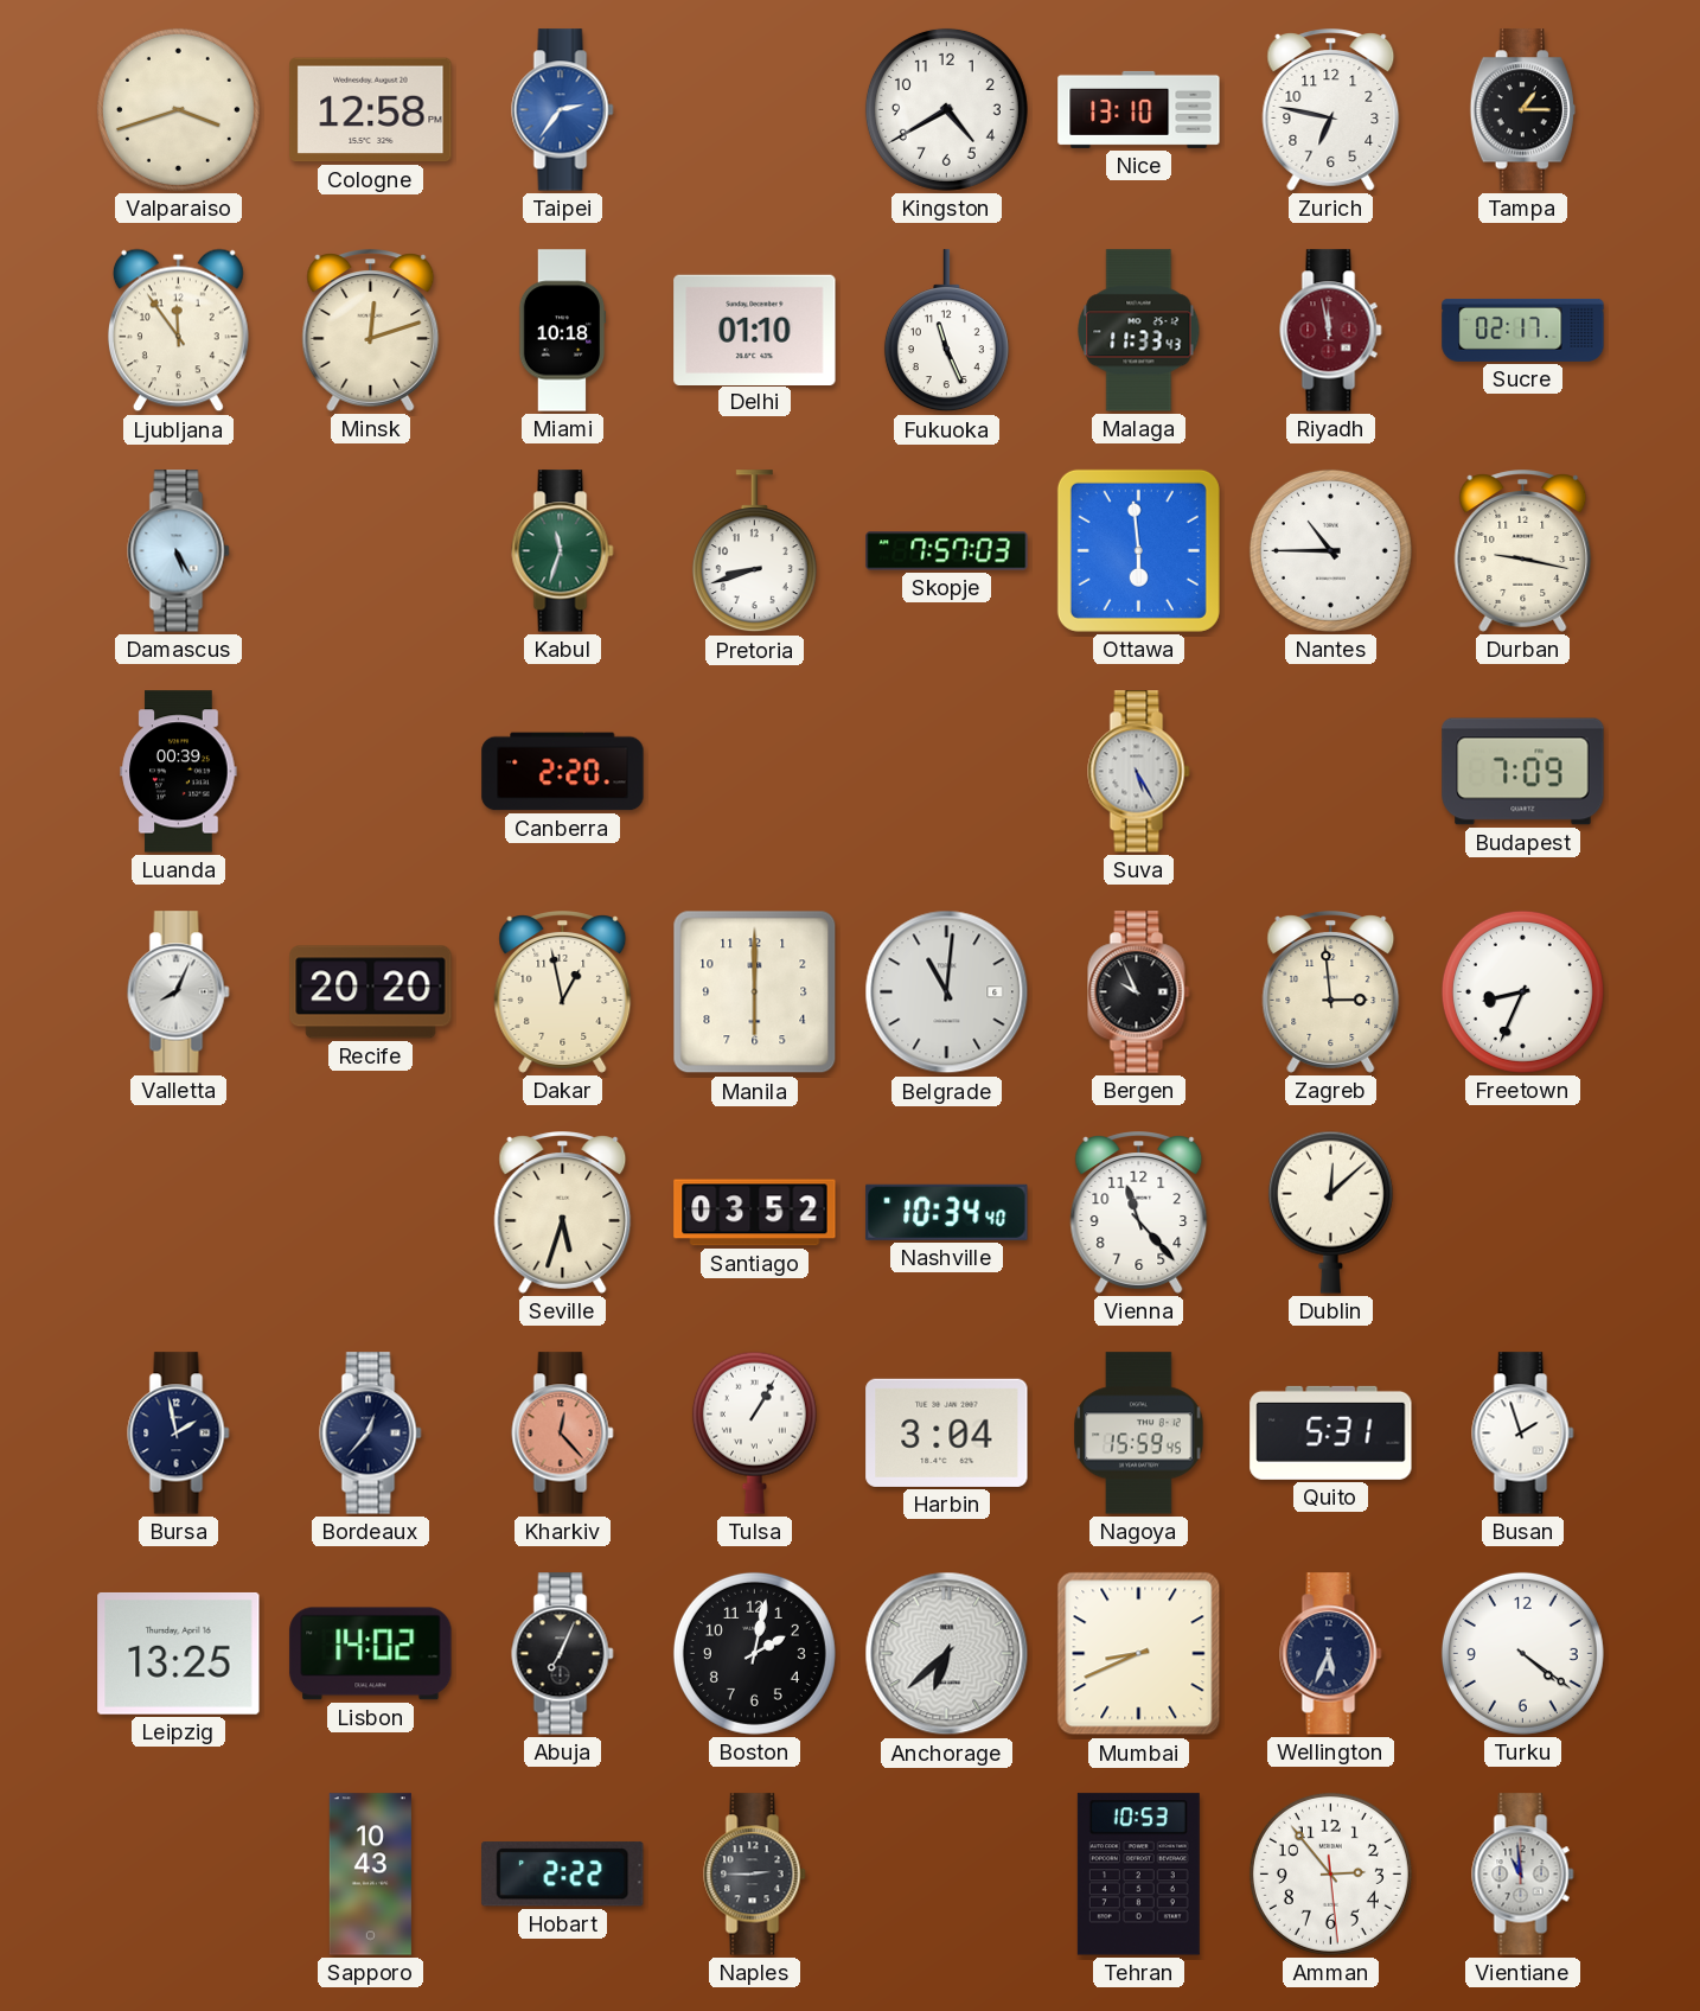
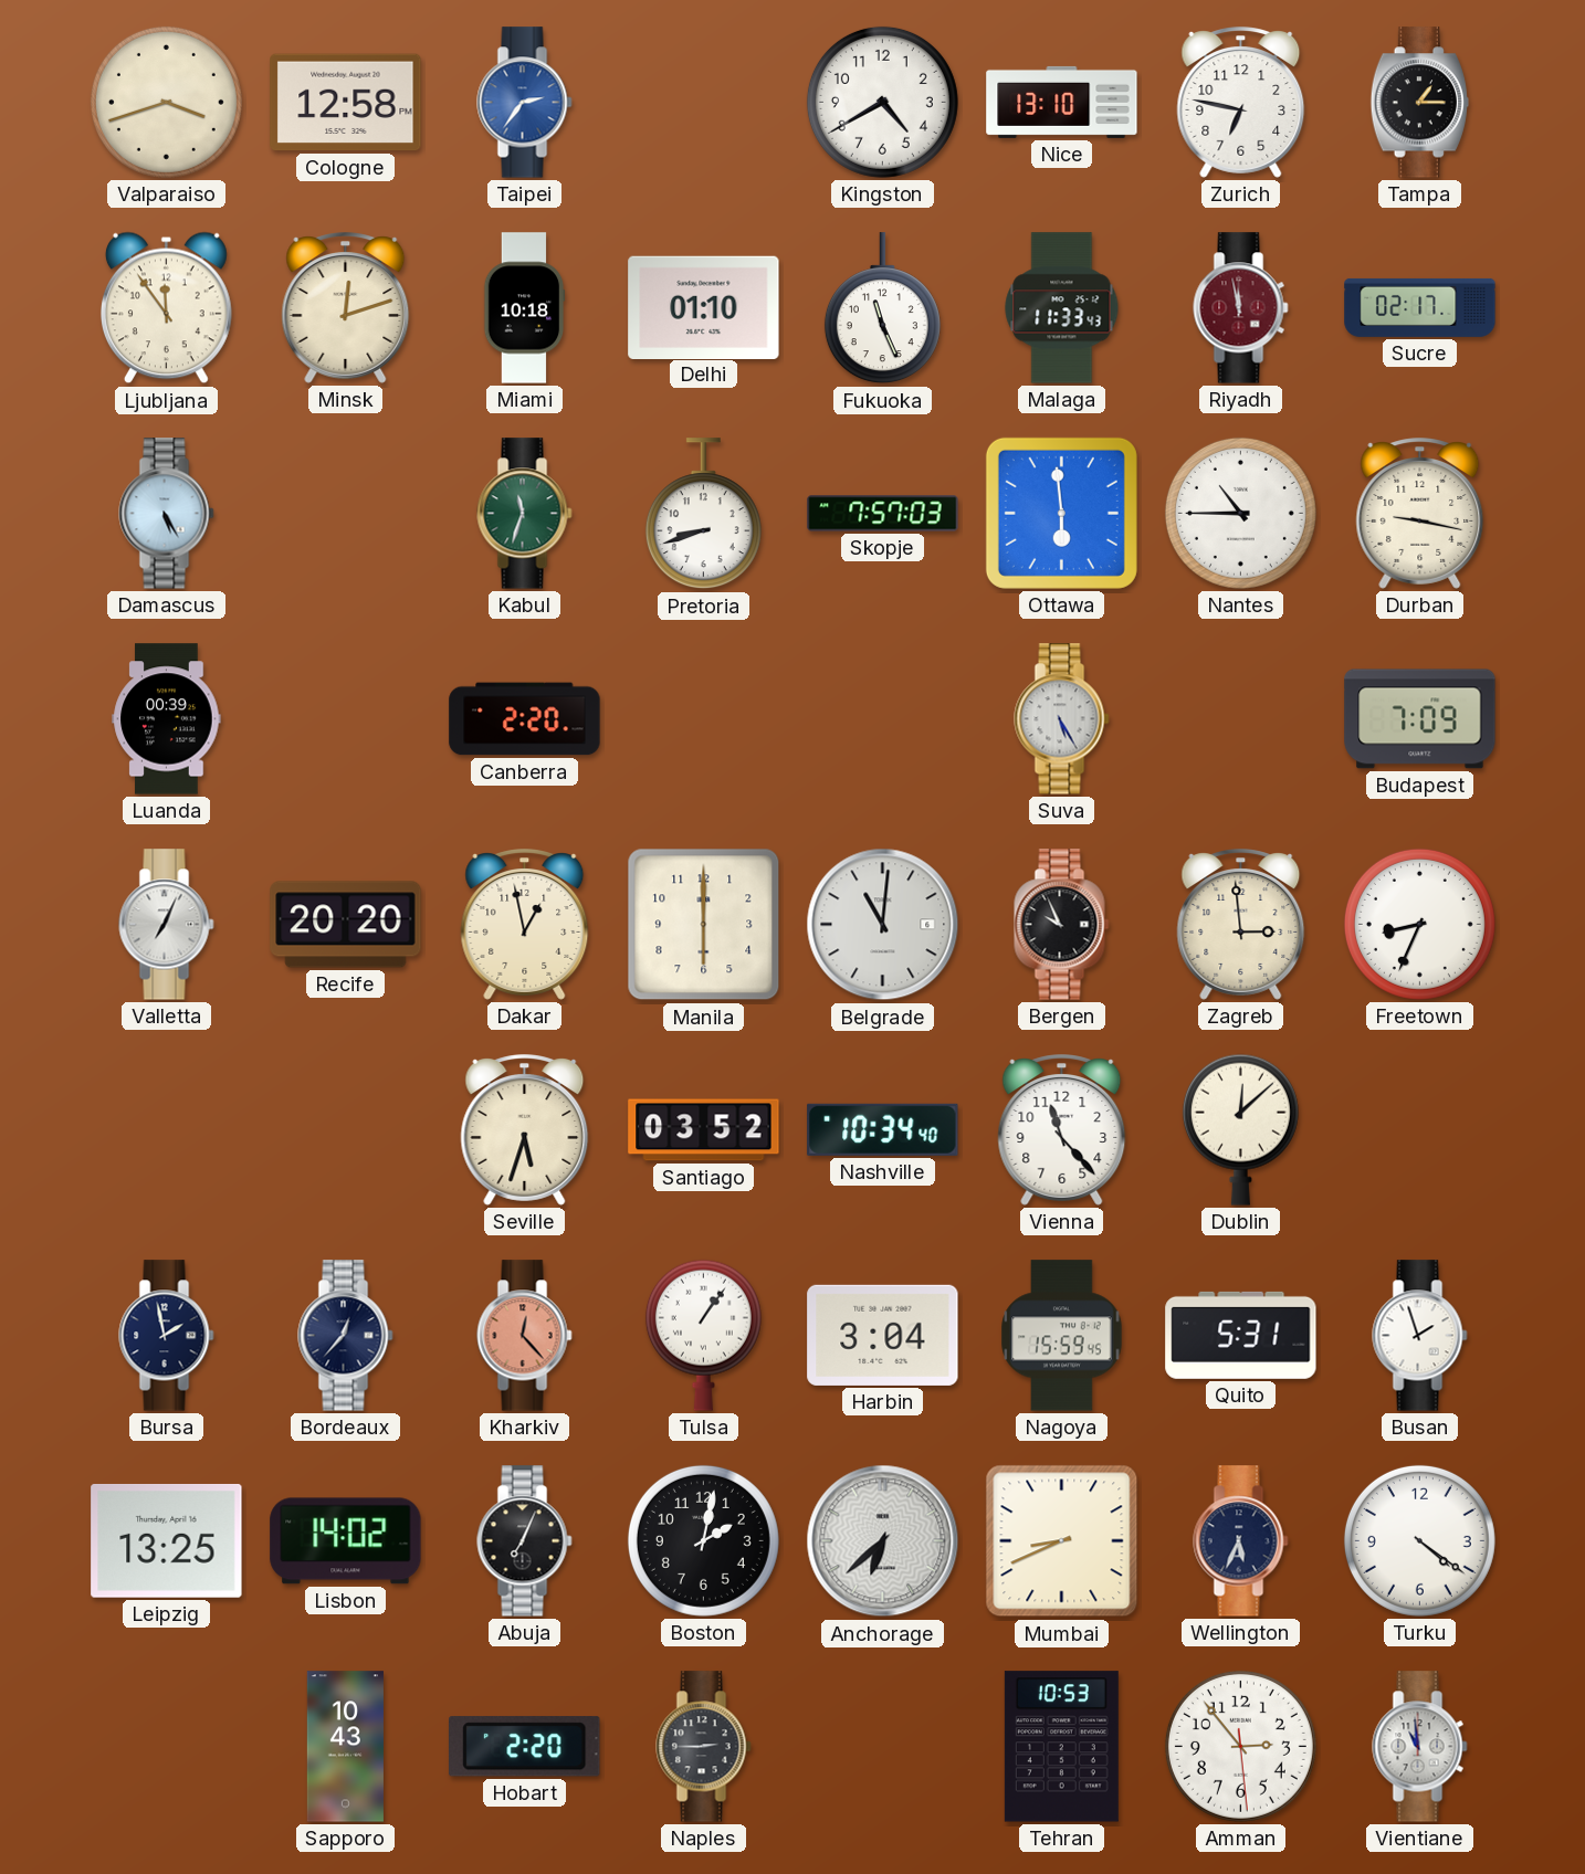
Valletta: 8:04 -> 7:04
Tulsa: 1:05 -> 1:06
Hobart: 2:22 -> 2:20
